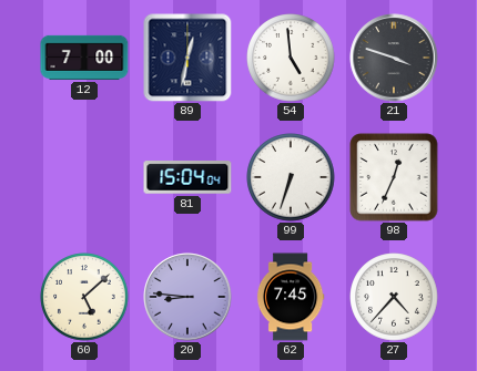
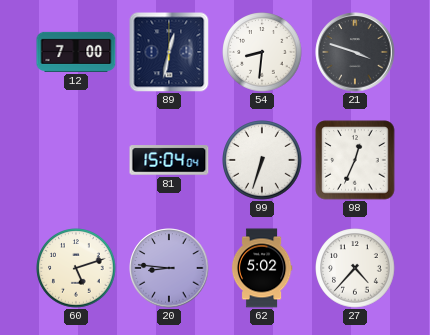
54: 4:59 -> 8:31
60: 5:08 -> 5:12
62: 7:45 -> 5:02
